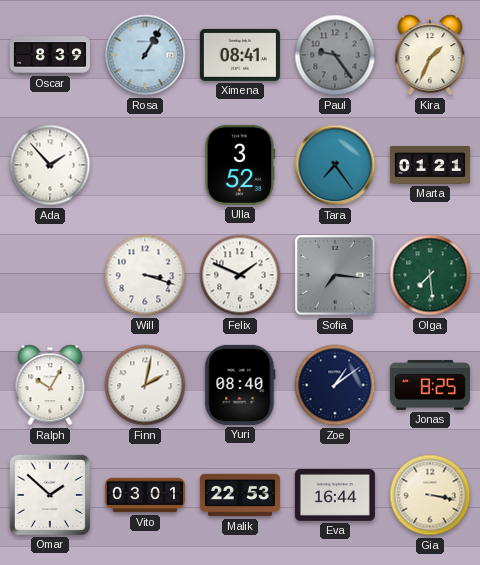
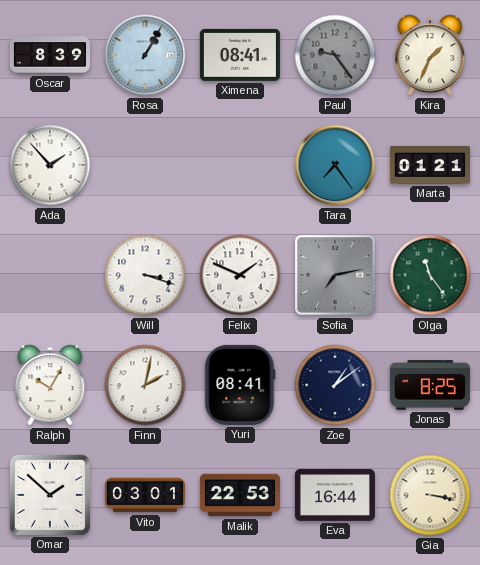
Ulla: 3:52 -> none
Sofia: 7:16 -> 7:13
Olga: 7:29 -> 11:24
Yuri: 08:40 -> 08:41
